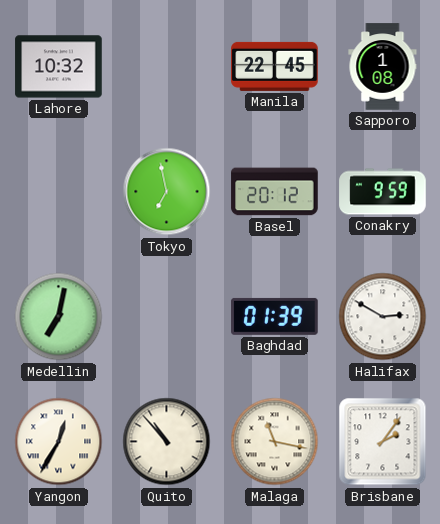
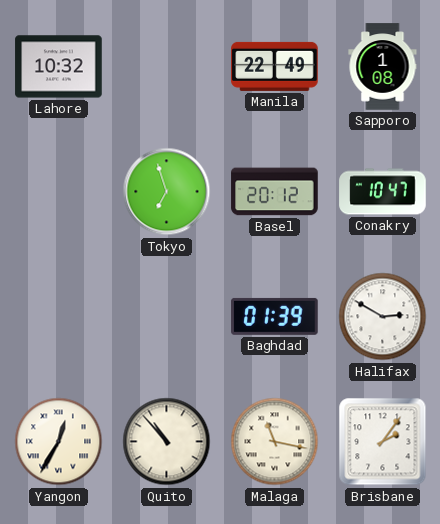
Manila: 22:45 -> 22:49
Tokyo: 6:58 -> 6:57
Conakry: 9:59 -> 10:47
Medellin: 7:02 -> none
